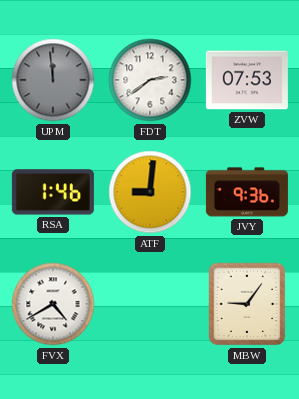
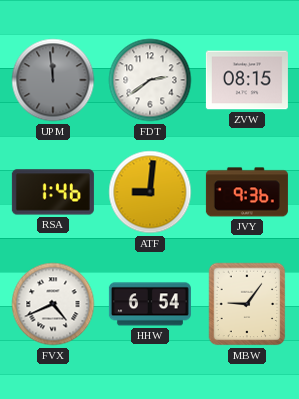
ZVW: 07:53 -> 08:15
FVX: 4:40 -> 4:41
HHW: none -> 6:54
